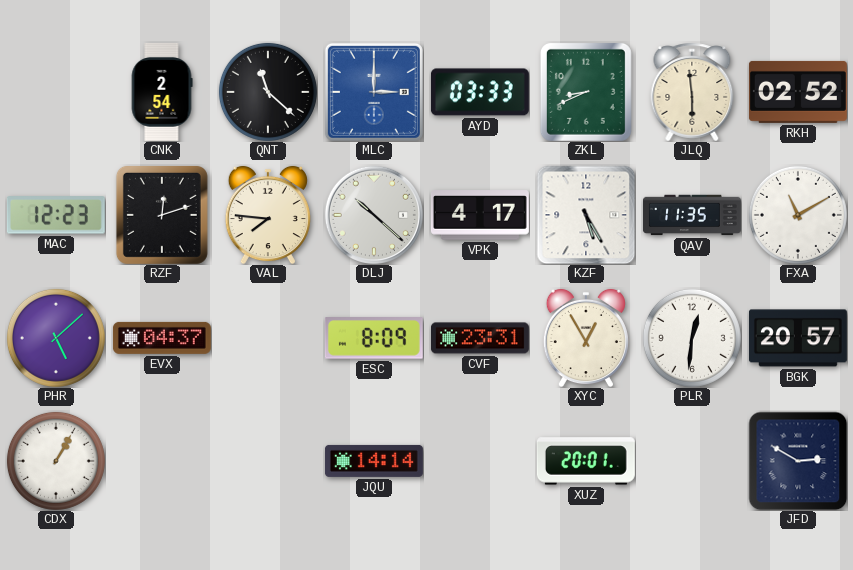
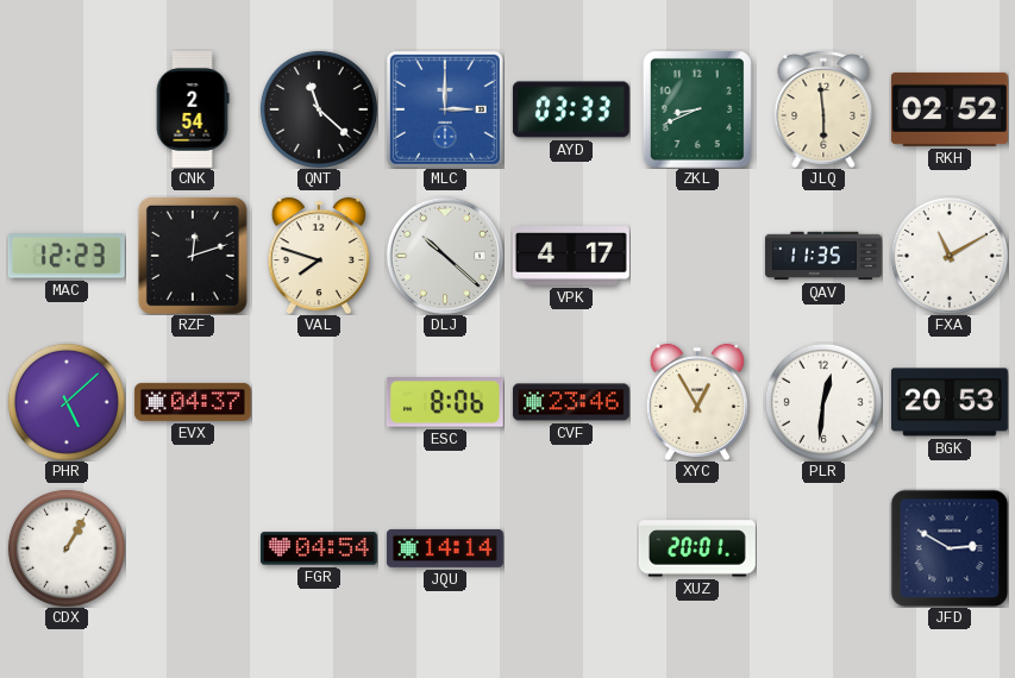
VAL: 7:46 -> 7:48
KZF: 5:25 -> none
ESC: 8:09 -> 8:06
CVF: 23:31 -> 23:46
BGK: 20:57 -> 20:53
FGR: none -> 04:54
